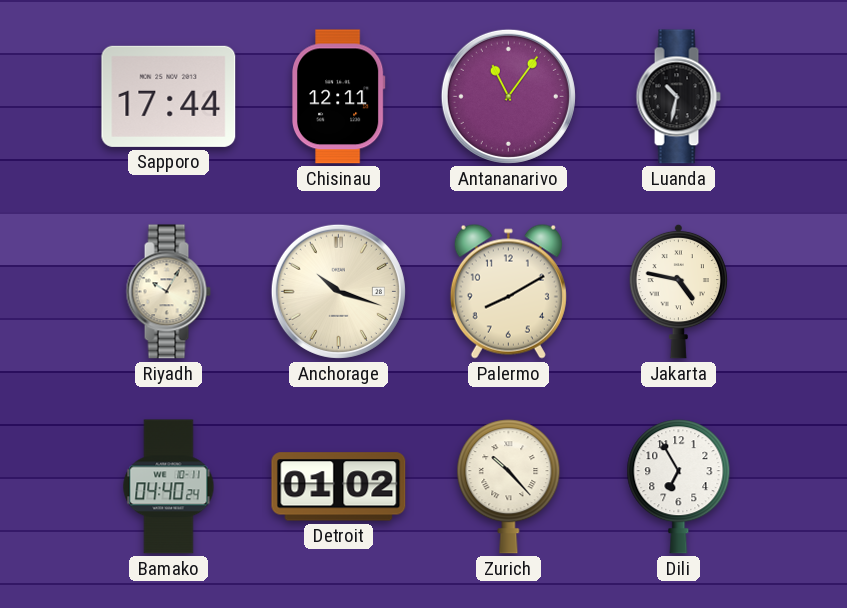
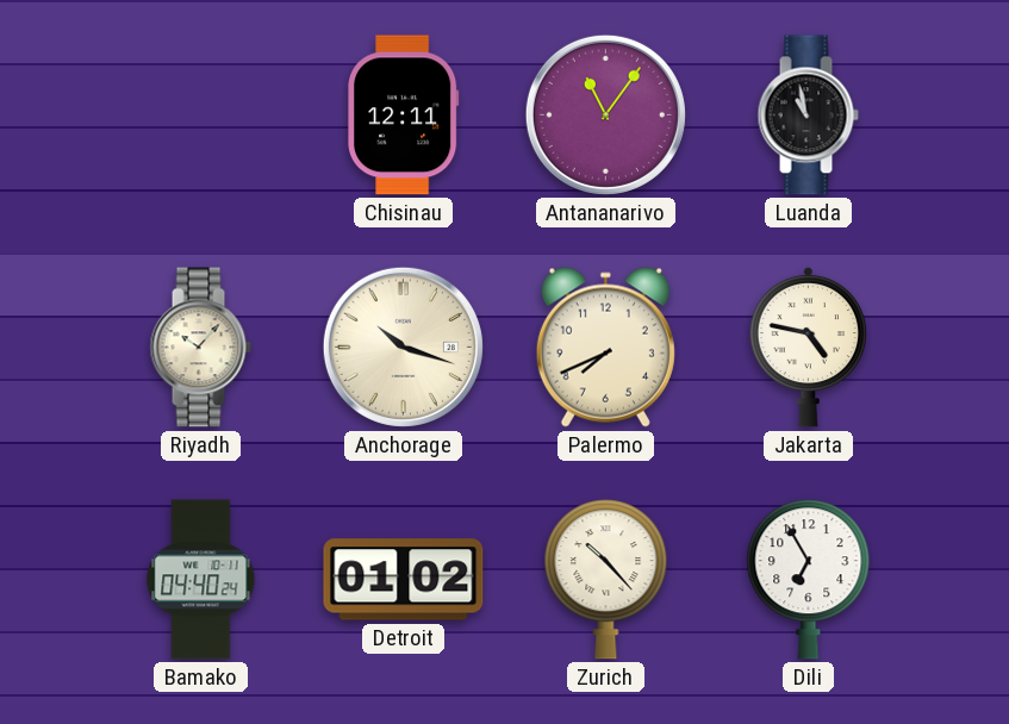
Sapporo: 17:44 -> none
Luanda: 10:32 -> 10:58
Riyadh: 10:05 -> 10:07
Palermo: 8:10 -> 7:41
